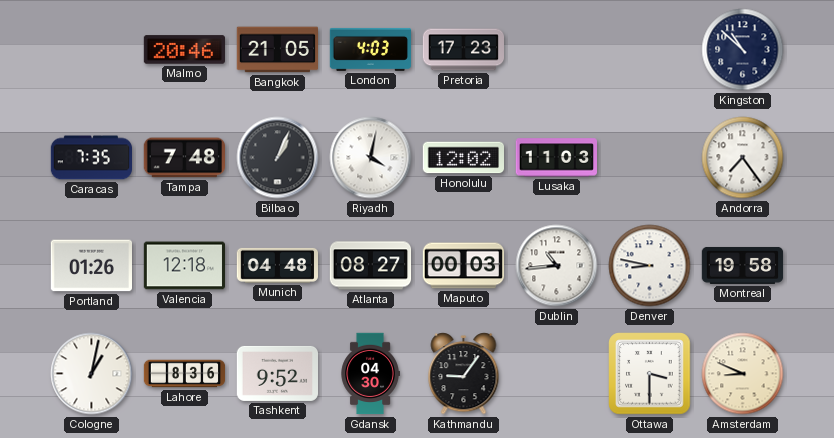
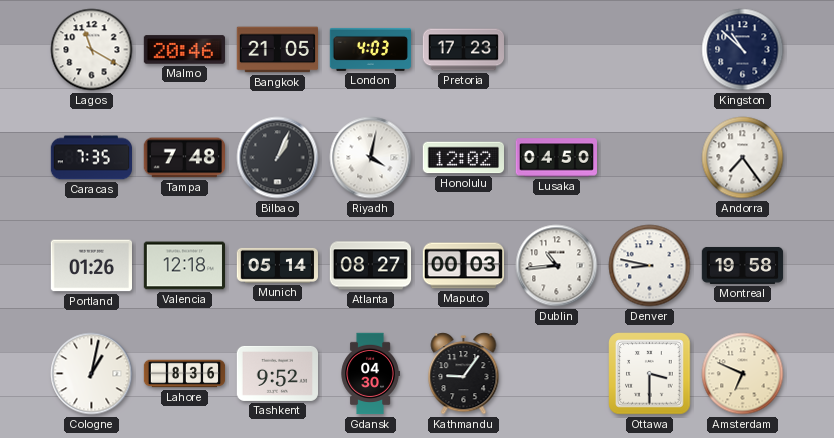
Lagos: none -> 11:20
Lusaka: 11:03 -> 04:50
Munich: 04:48 -> 05:14
Amsterdam: 8:49 -> 6:49
